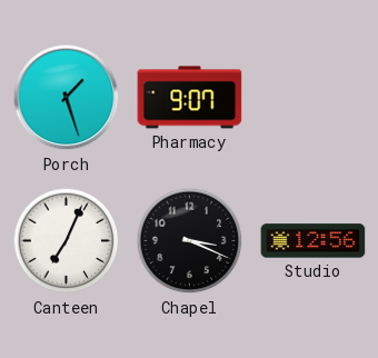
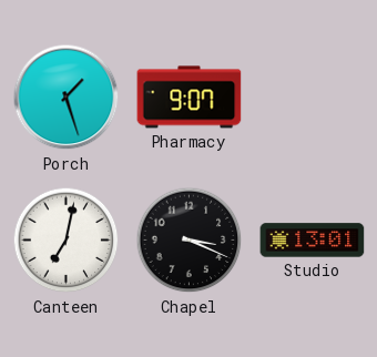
Canteen: 7:04 -> 7:02
Studio: 12:56 -> 13:01
